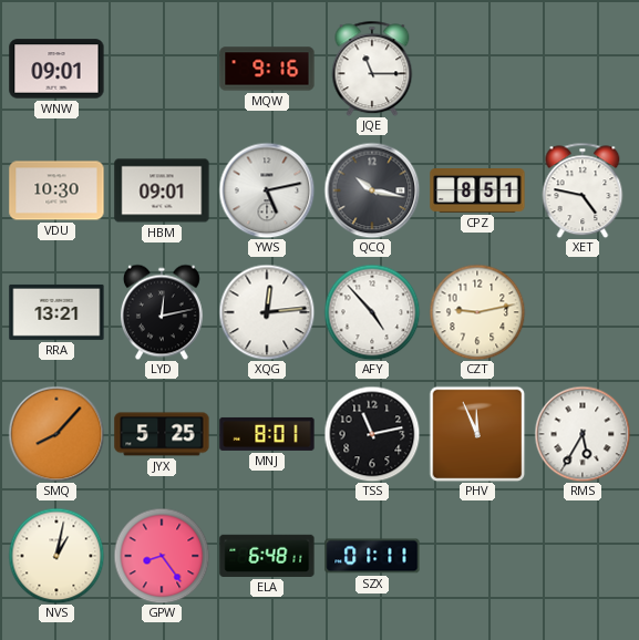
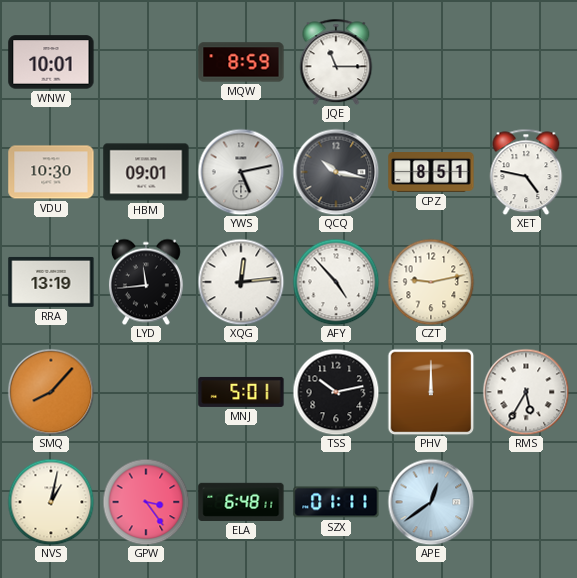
WNW: 09:01 -> 10:01
MQW: 9:16 -> 8:59
RRA: 13:21 -> 13:19
LYD: 12:13 -> 11:44
JYX: 5:25 -> none
MNJ: 8:01 -> 5:01
TSS: 11:13 -> 10:13
PHV: 11:56 -> 12:00
GPW: 8:24 -> 3:24
APE: none -> 12:39
